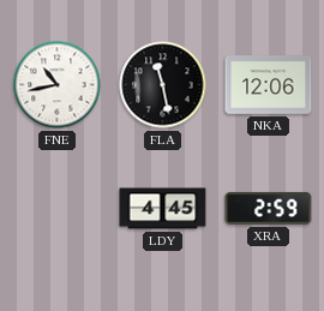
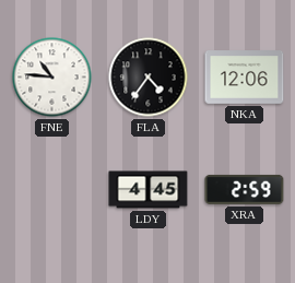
FNE: 10:43 -> 10:46
FLA: 11:28 -> 4:36
